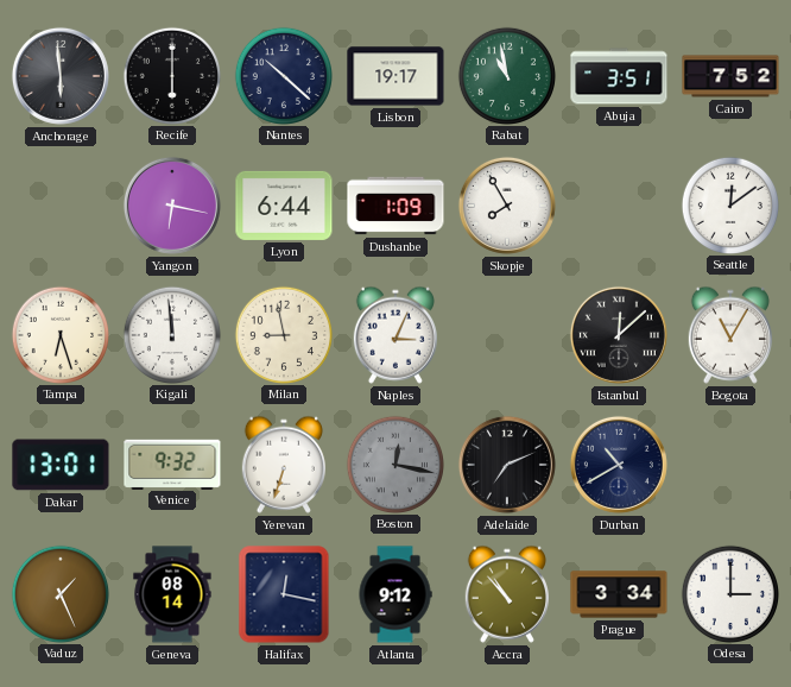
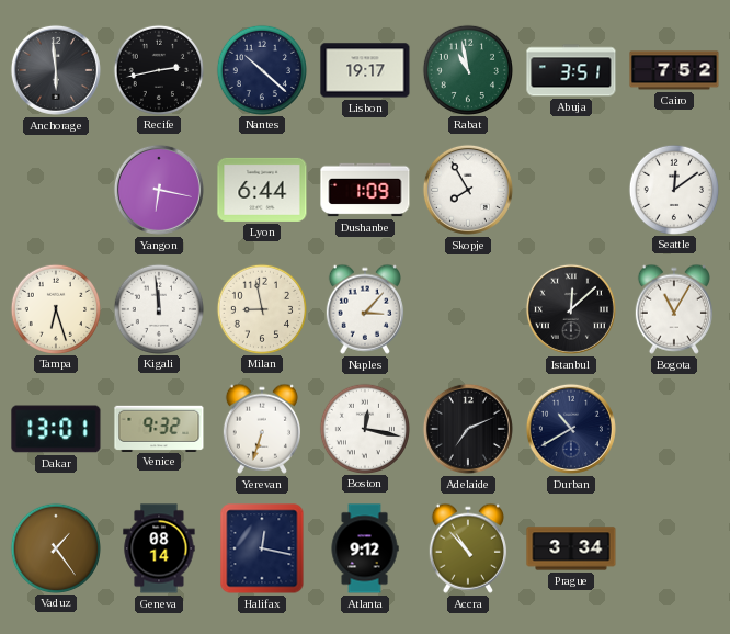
Recife: 6:00 -> 2:43
Naples: 3:04 -> 3:07
Boston dial: grey -> white
Vaduz: 1:26 -> 1:24
Odesa: 3:00 -> none
